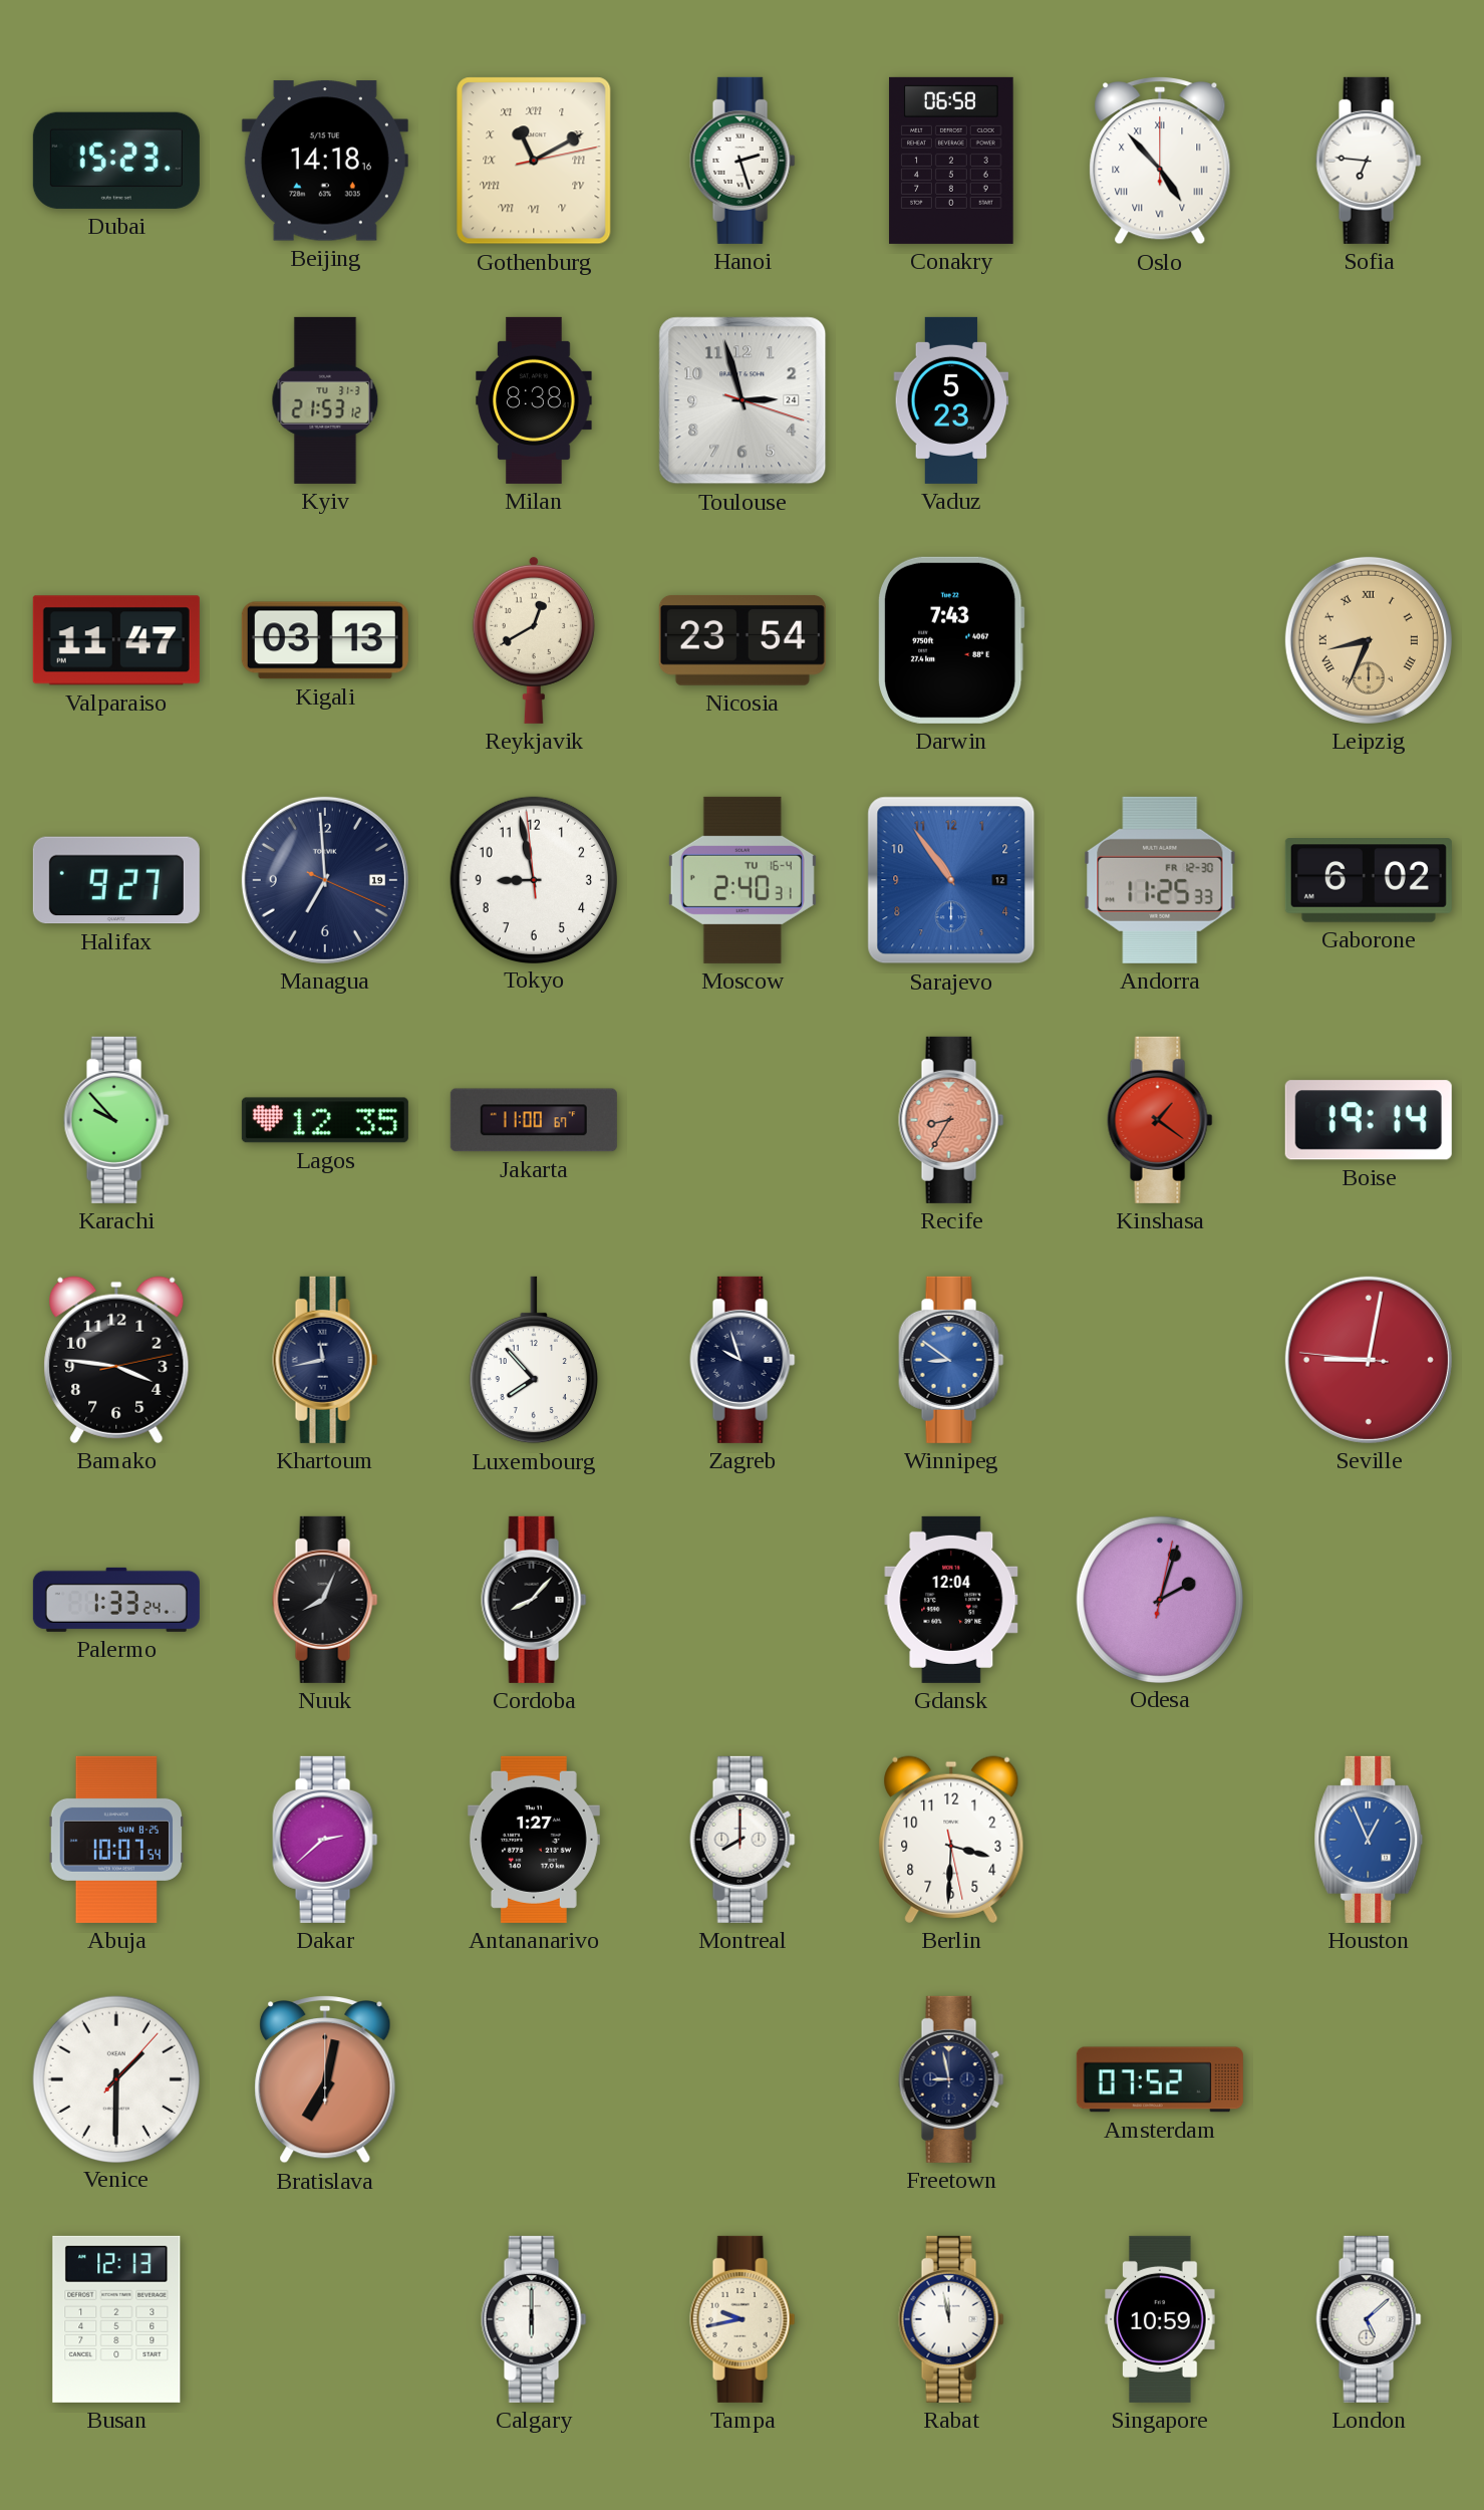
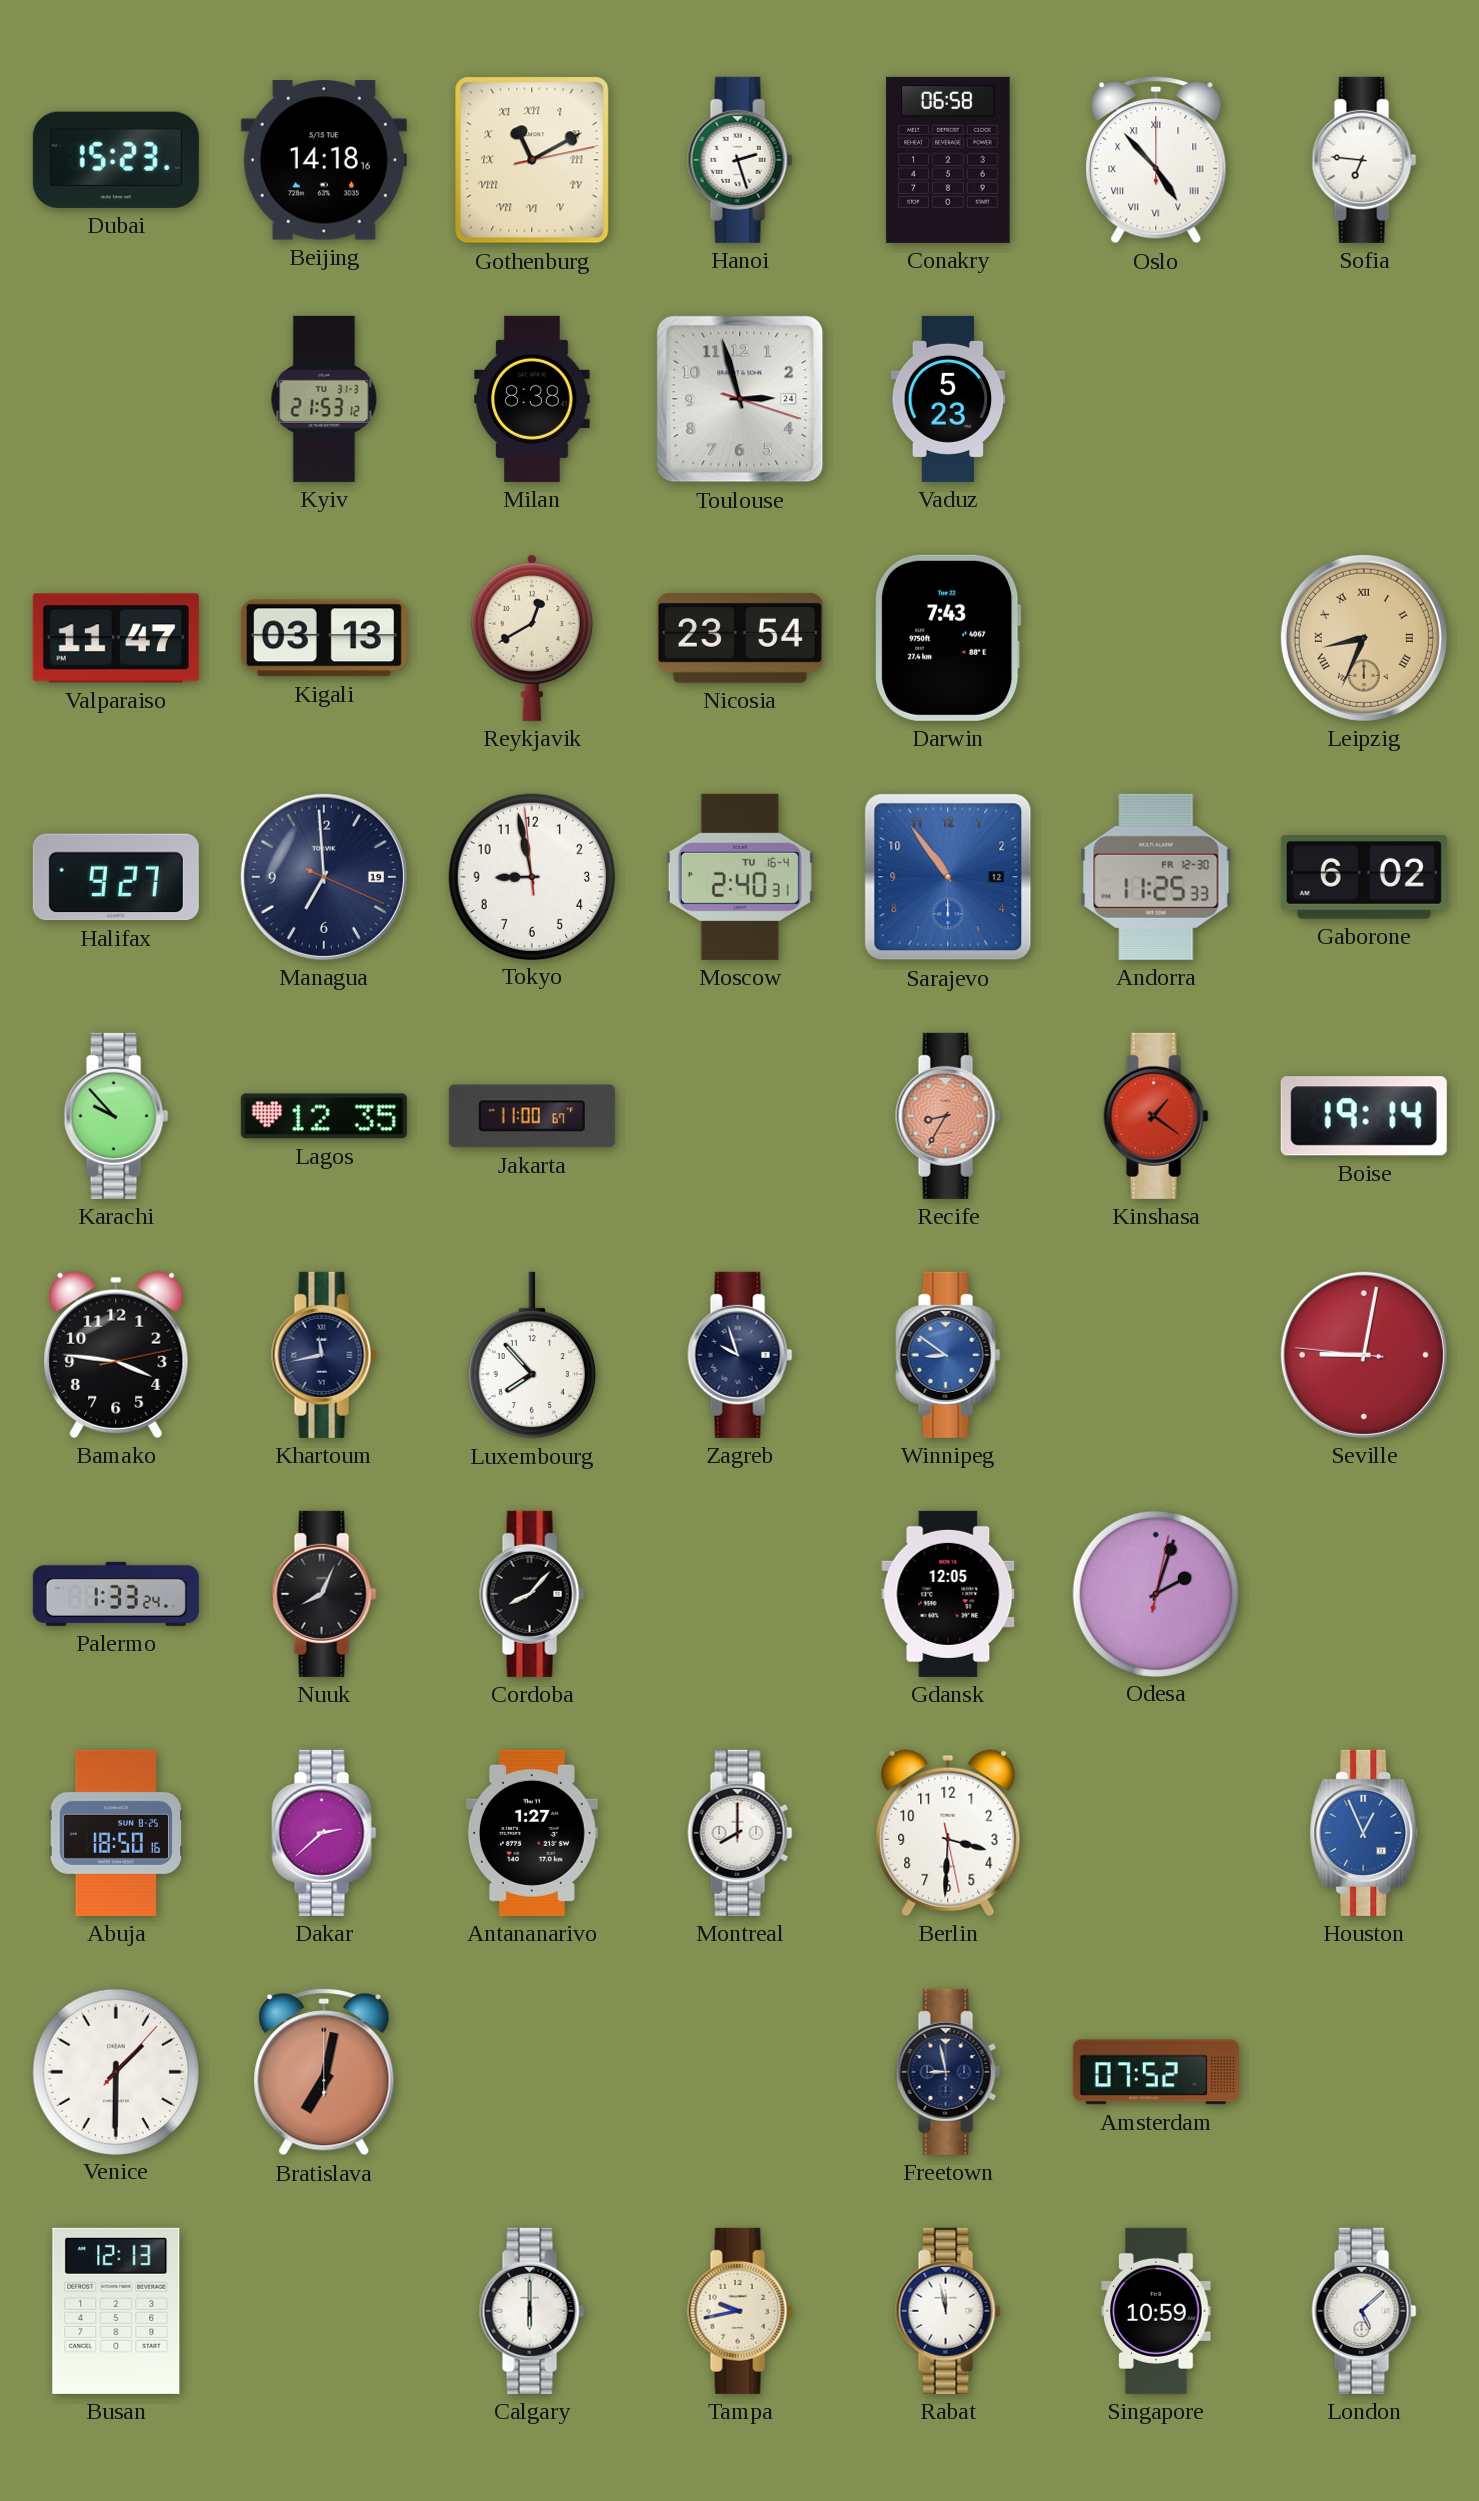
Gdansk: 12:04 -> 12:05
Abuja: 10:07 -> 18:50
